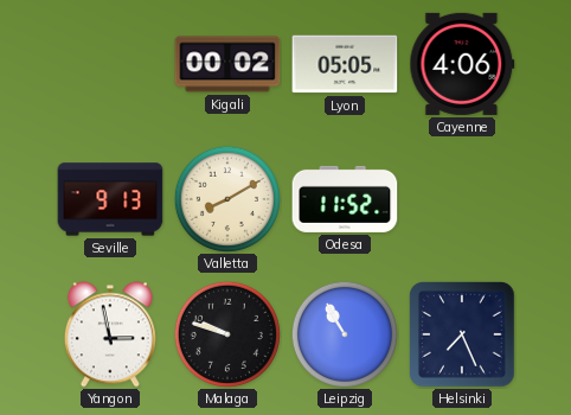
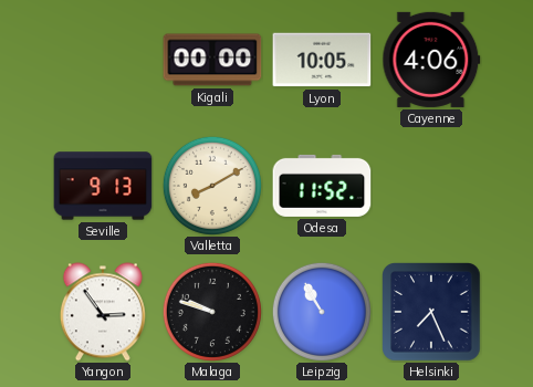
Kigali: 00:02 -> 00:00
Lyon: 05:05 -> 10:05
Yangon: 2:58 -> 2:54
